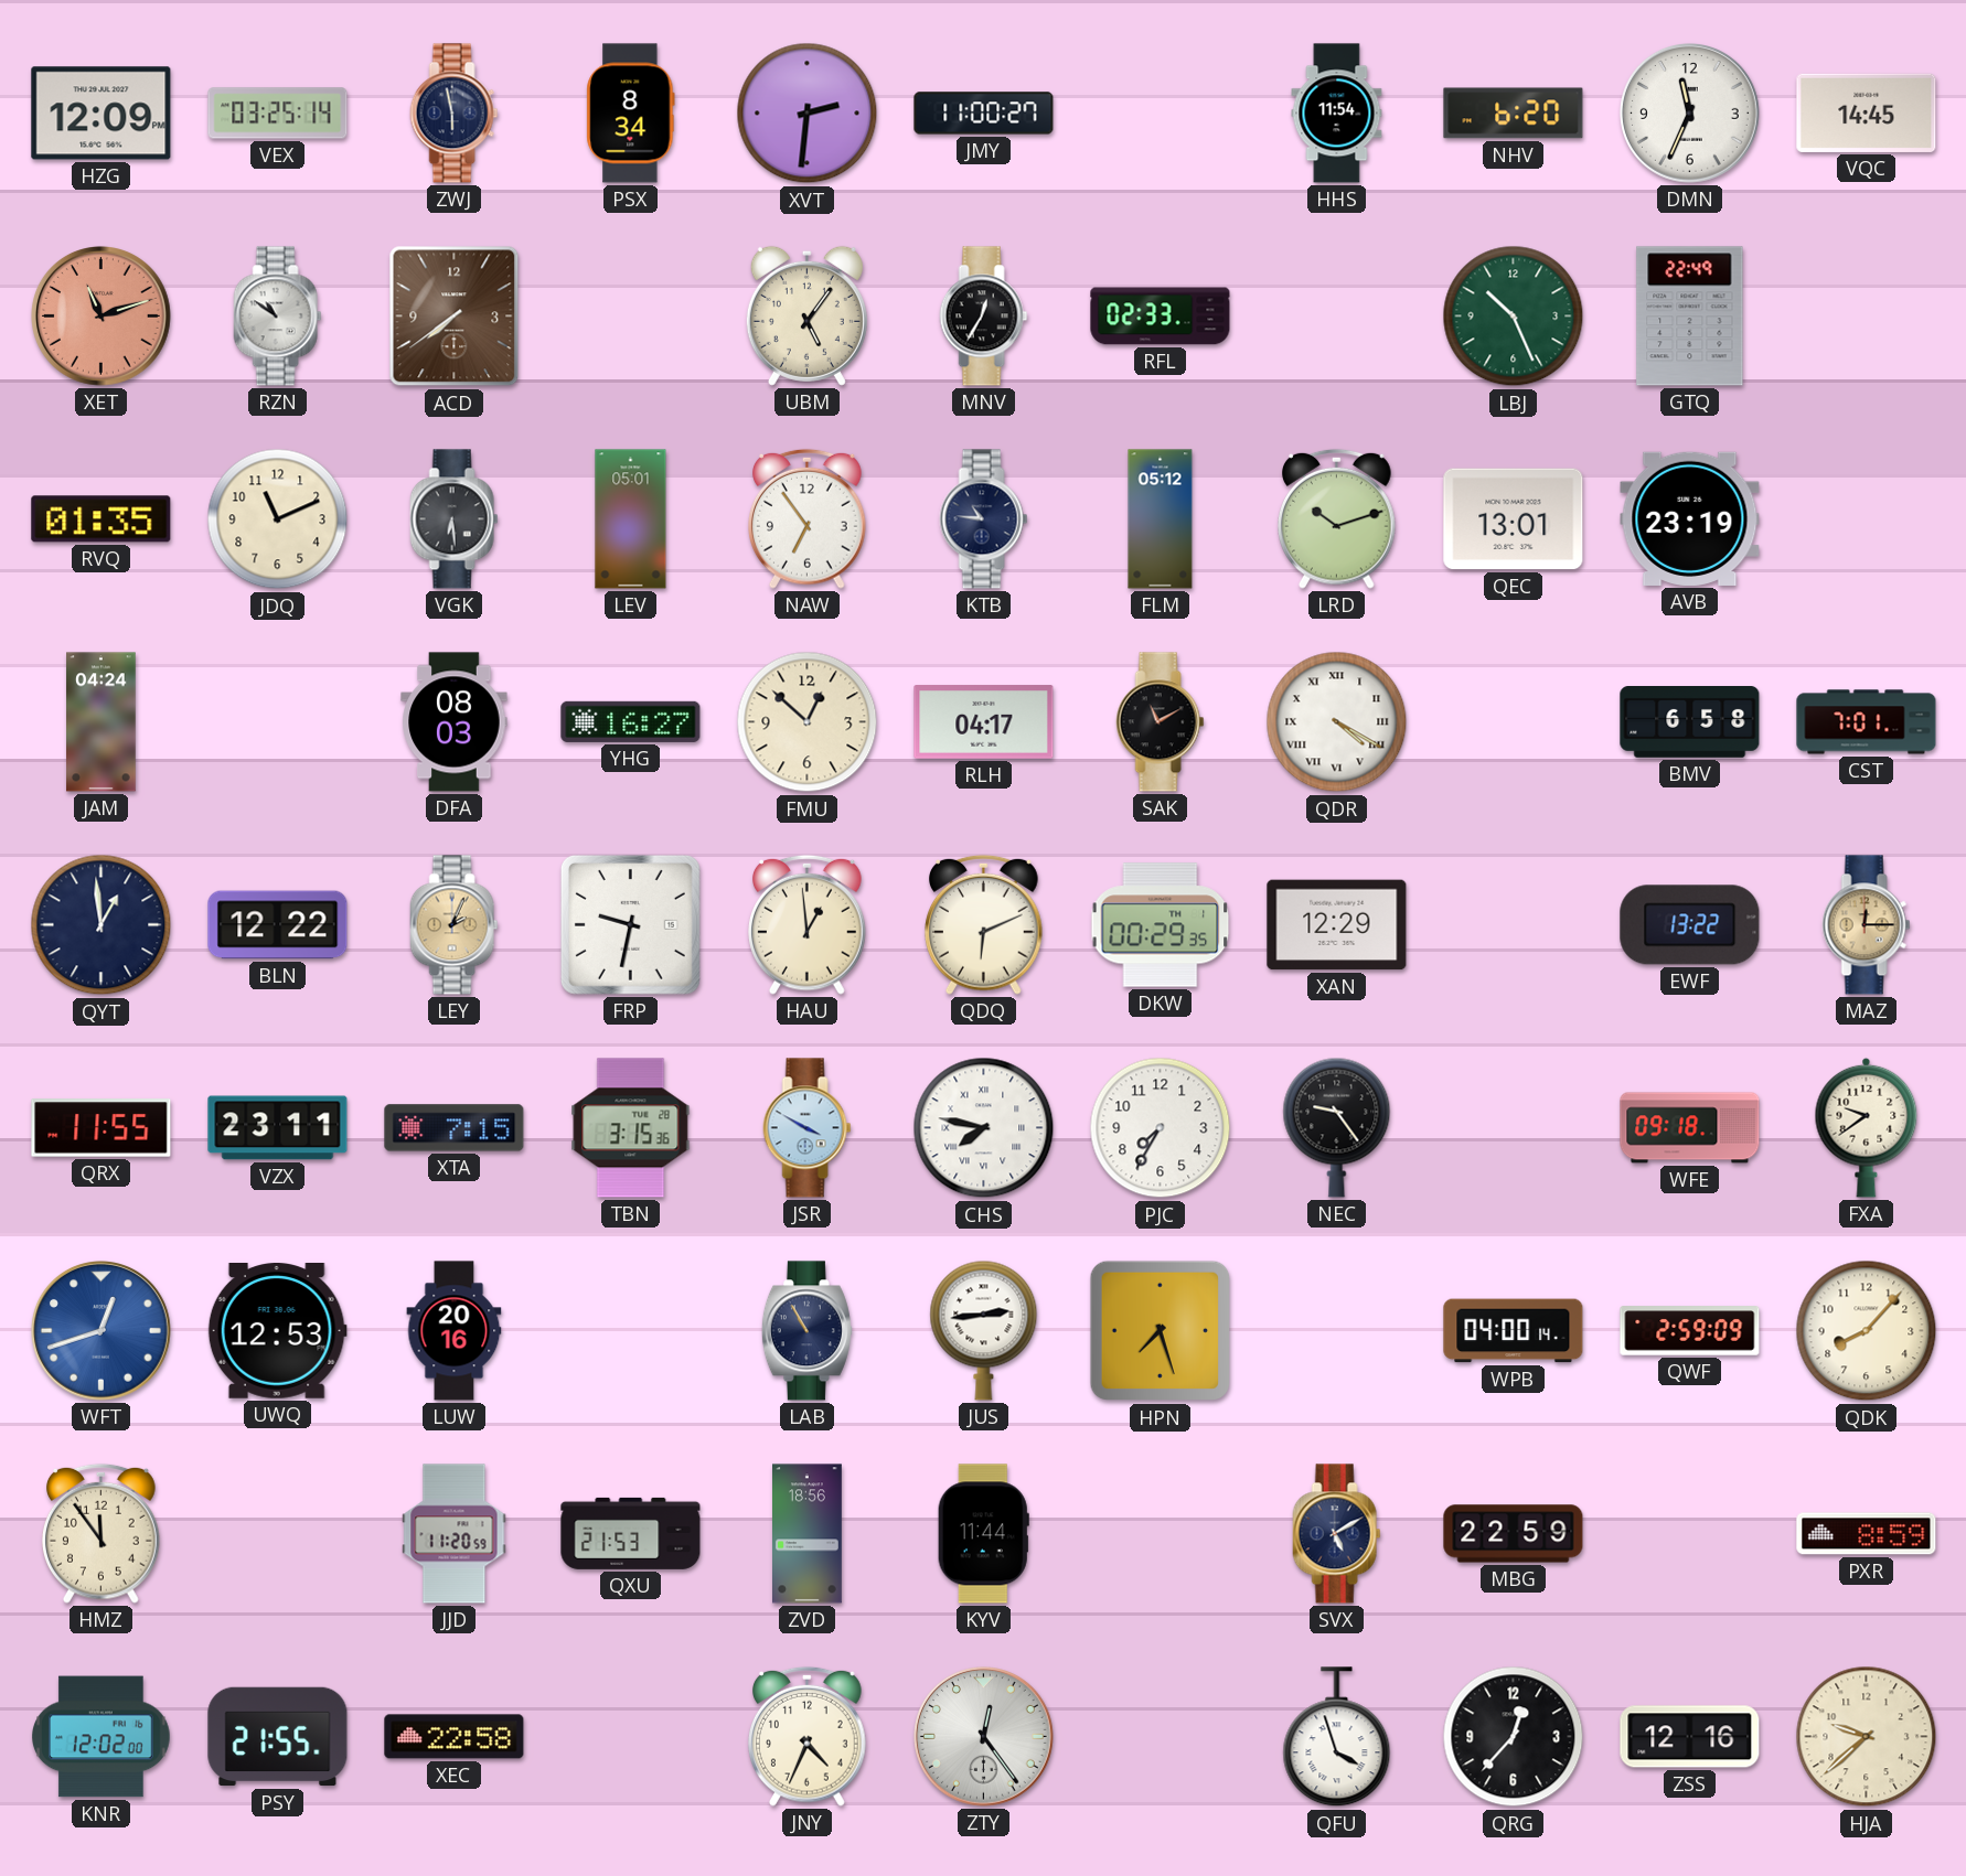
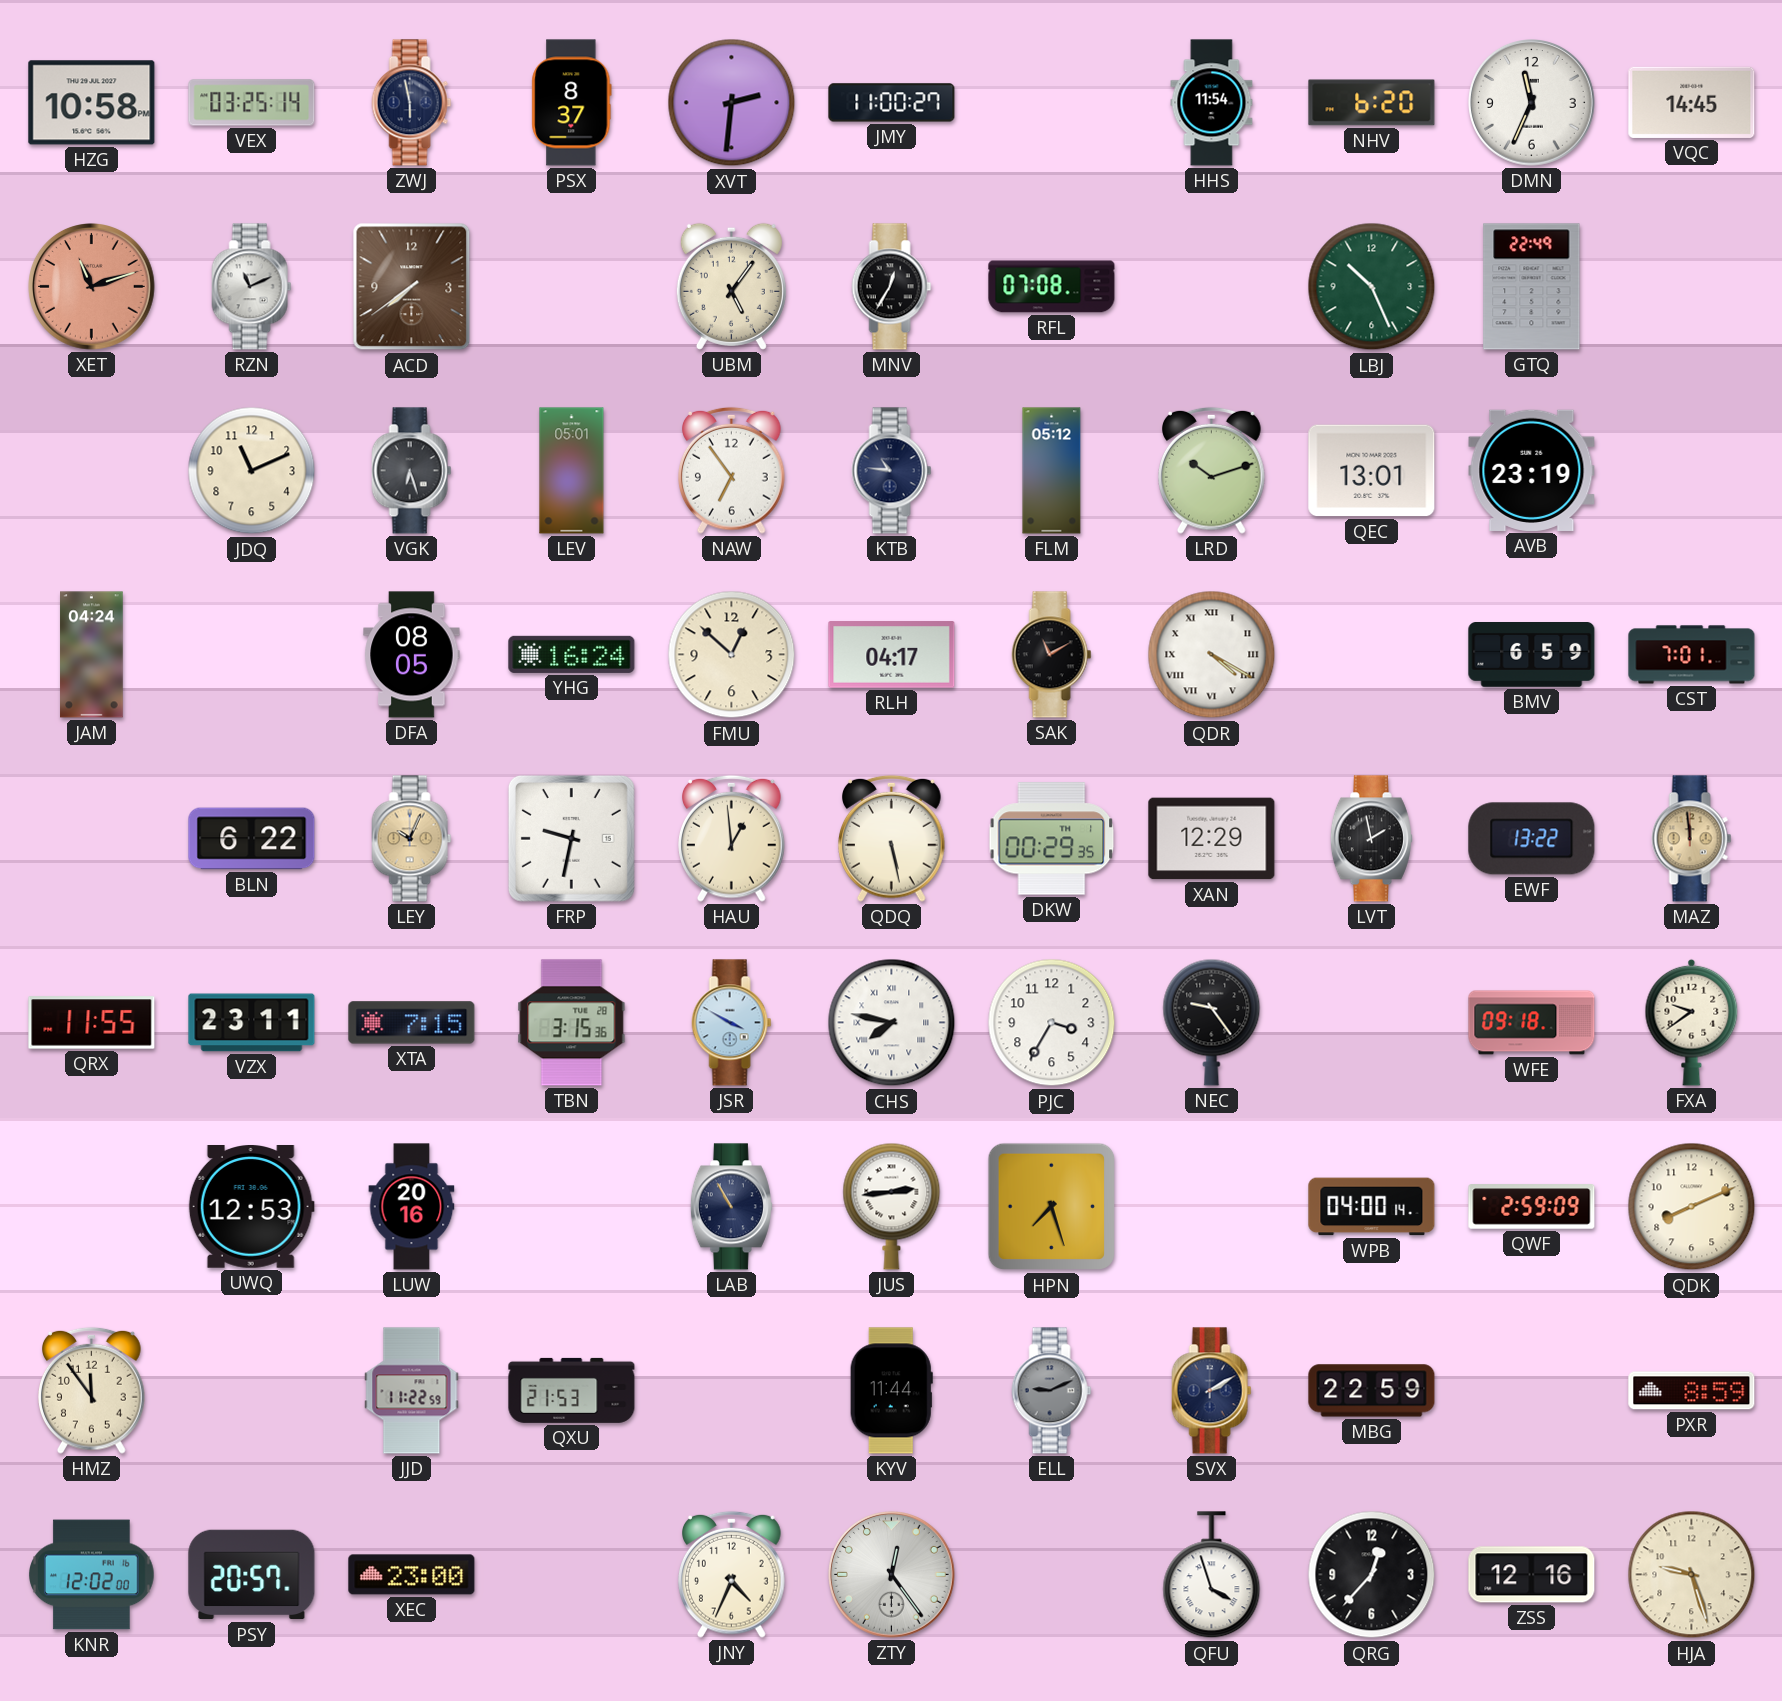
HZG: 12:09 -> 10:58
PSX: 8:34 -> 8:37
RZN: 10:51 -> 11:11
RFL: 02:33 -> 07:08
RVQ: 01:35 -> none
VGK: 6:29 -> 6:27
DFA: 08:03 -> 08:05
YHG: 16:27 -> 16:24
BMV: 6:58 -> 6:59
QYT: 12:59 -> none
BLN: 12:22 -> 6:22
LEY: 2:04 -> 10:04
QDQ: 6:11 -> 5:28
LVT: none -> 1:58
MAZ: 12:15 -> 11:59
PJC: 7:35 -> 3:35
WFT: 12:42 -> none
QDK: 8:07 -> 8:11
JJD: 11:20 -> 11:22
ZVD: 18:56 -> none
ELL: none -> 9:11
SVX: 5:10 -> 2:10
PSY: 21:55 -> 20:57
XEC: 22:58 -> 23:00
HJA: 9:38 -> 9:27
